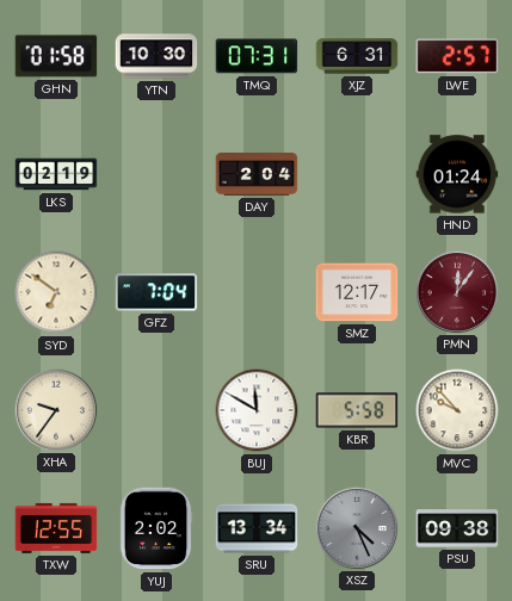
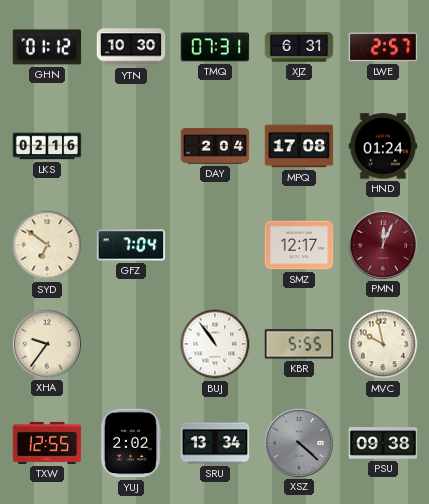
GHN: 01:58 -> 01:12
LKS: 02:19 -> 02:16
MPQ: none -> 17:08
PMN: 12:06 -> 12:04
BUJ: 11:50 -> 10:54
KBR: 5:58 -> 5:55
MVC: 9:53 -> 9:58
XSZ: 4:26 -> 4:22
